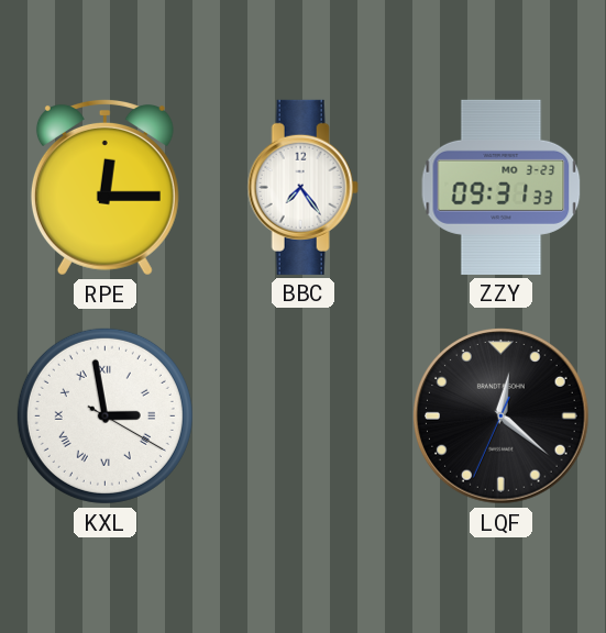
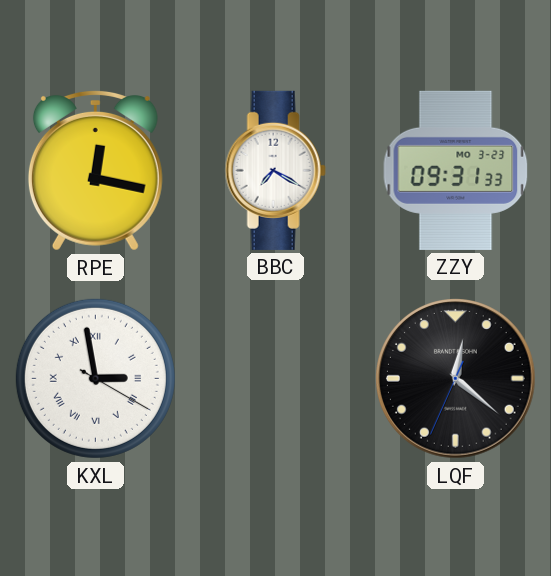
RPE: 12:15 -> 12:17
BBC: 7:24 -> 7:20
